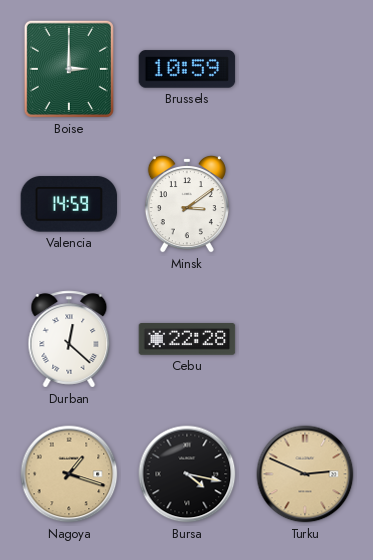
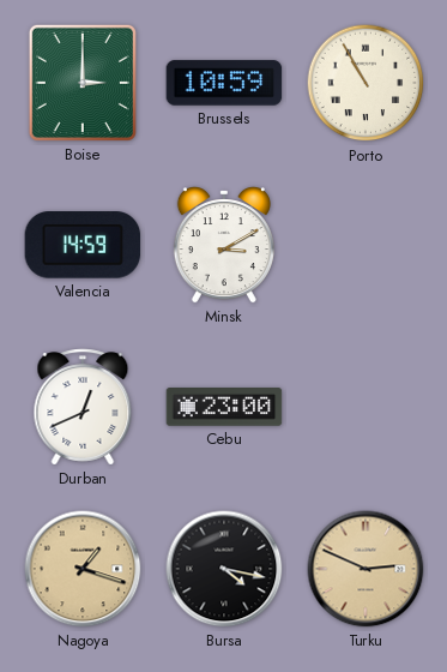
Porto: none -> 10:55
Minsk: 3:09 -> 3:10
Durban: 12:22 -> 12:41
Cebu: 22:28 -> 23:00
